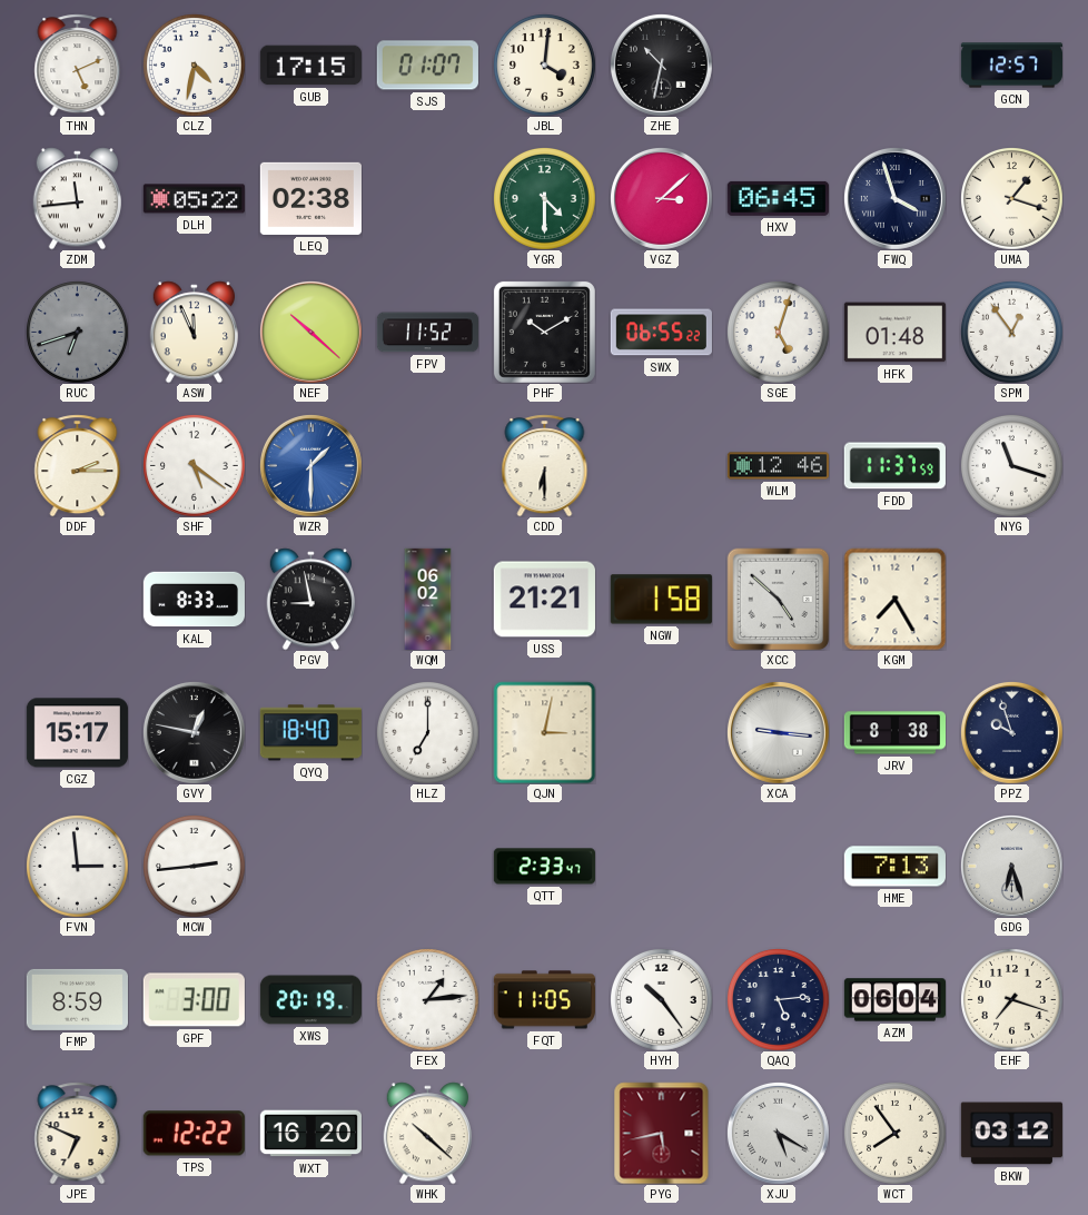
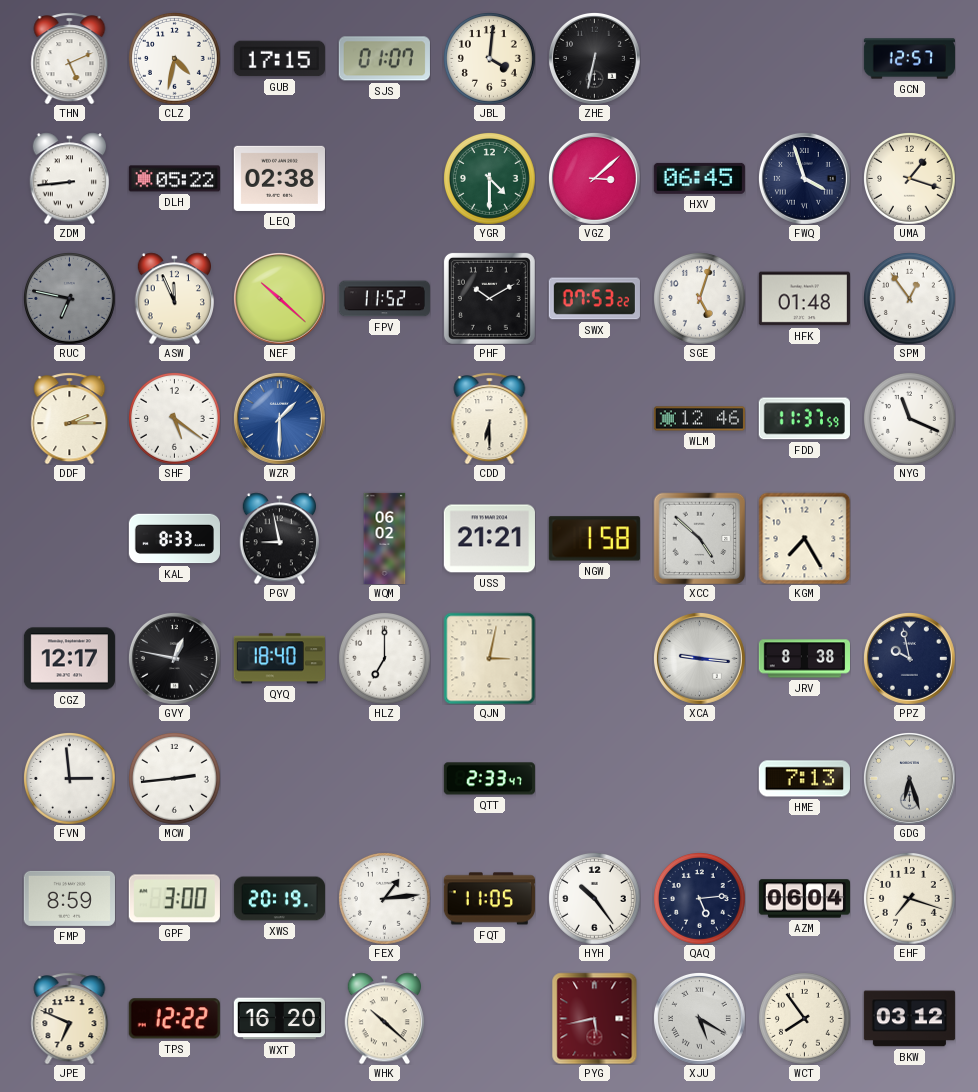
ZHE: 10:32 -> 6:32
ZDM: 11:44 -> 8:44
RUC: 6:42 -> 6:47
SWX: 06:55 -> 07:53
NYG: 11:18 -> 11:19
CGZ: 15:17 -> 12:17
PPZ: 9:57 -> 9:58
